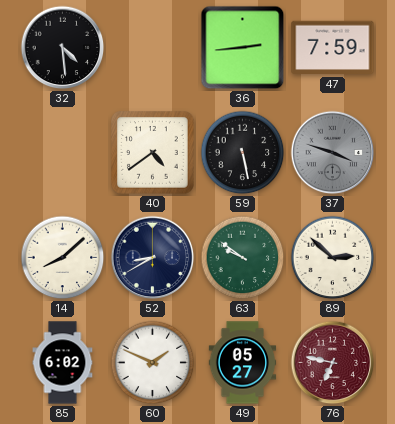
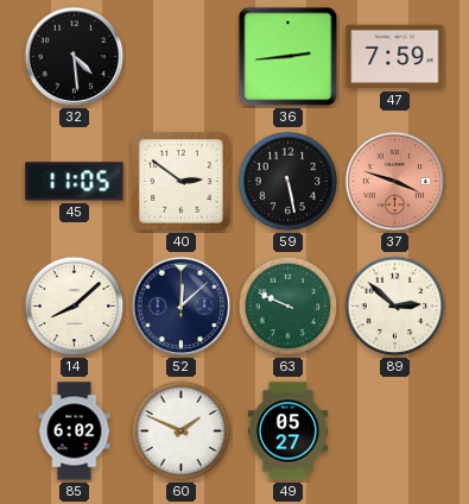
45: none -> 11:05
40: 4:39 -> 2:51
37 dial: grey -> salmon
52: 8:40 -> 12:08
63: 9:51 -> 9:49
76: 6:47 -> none
